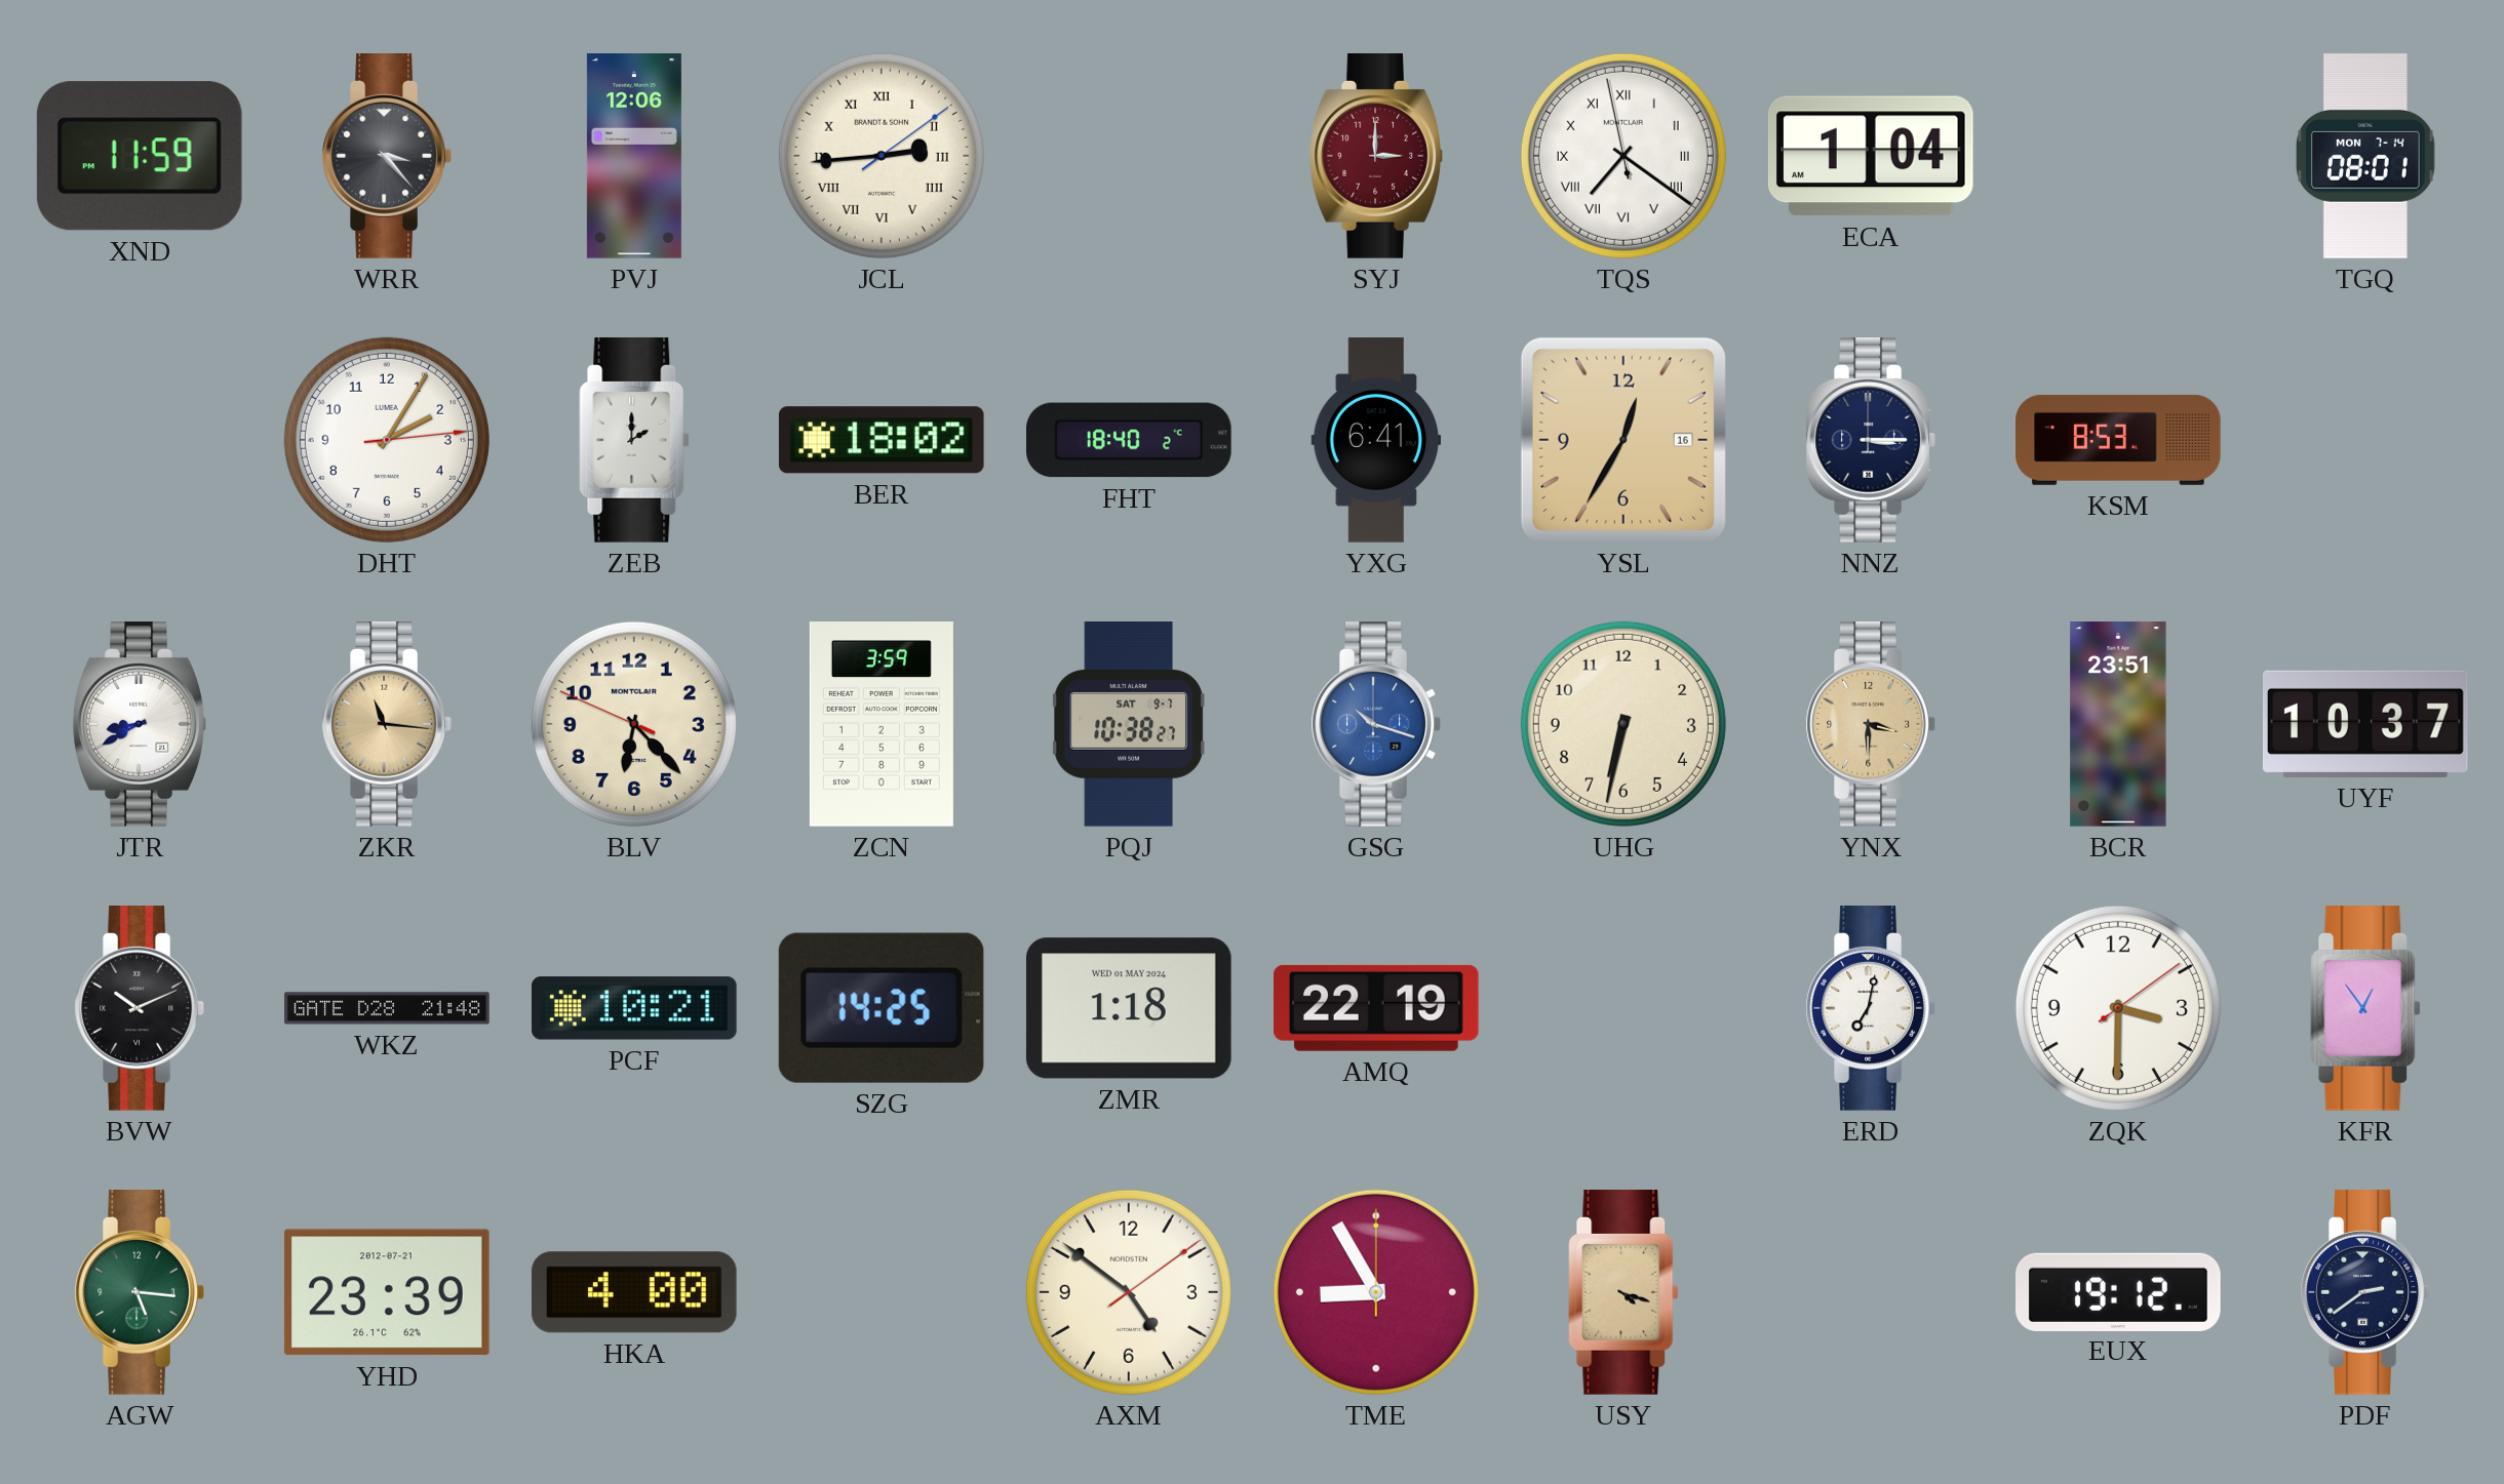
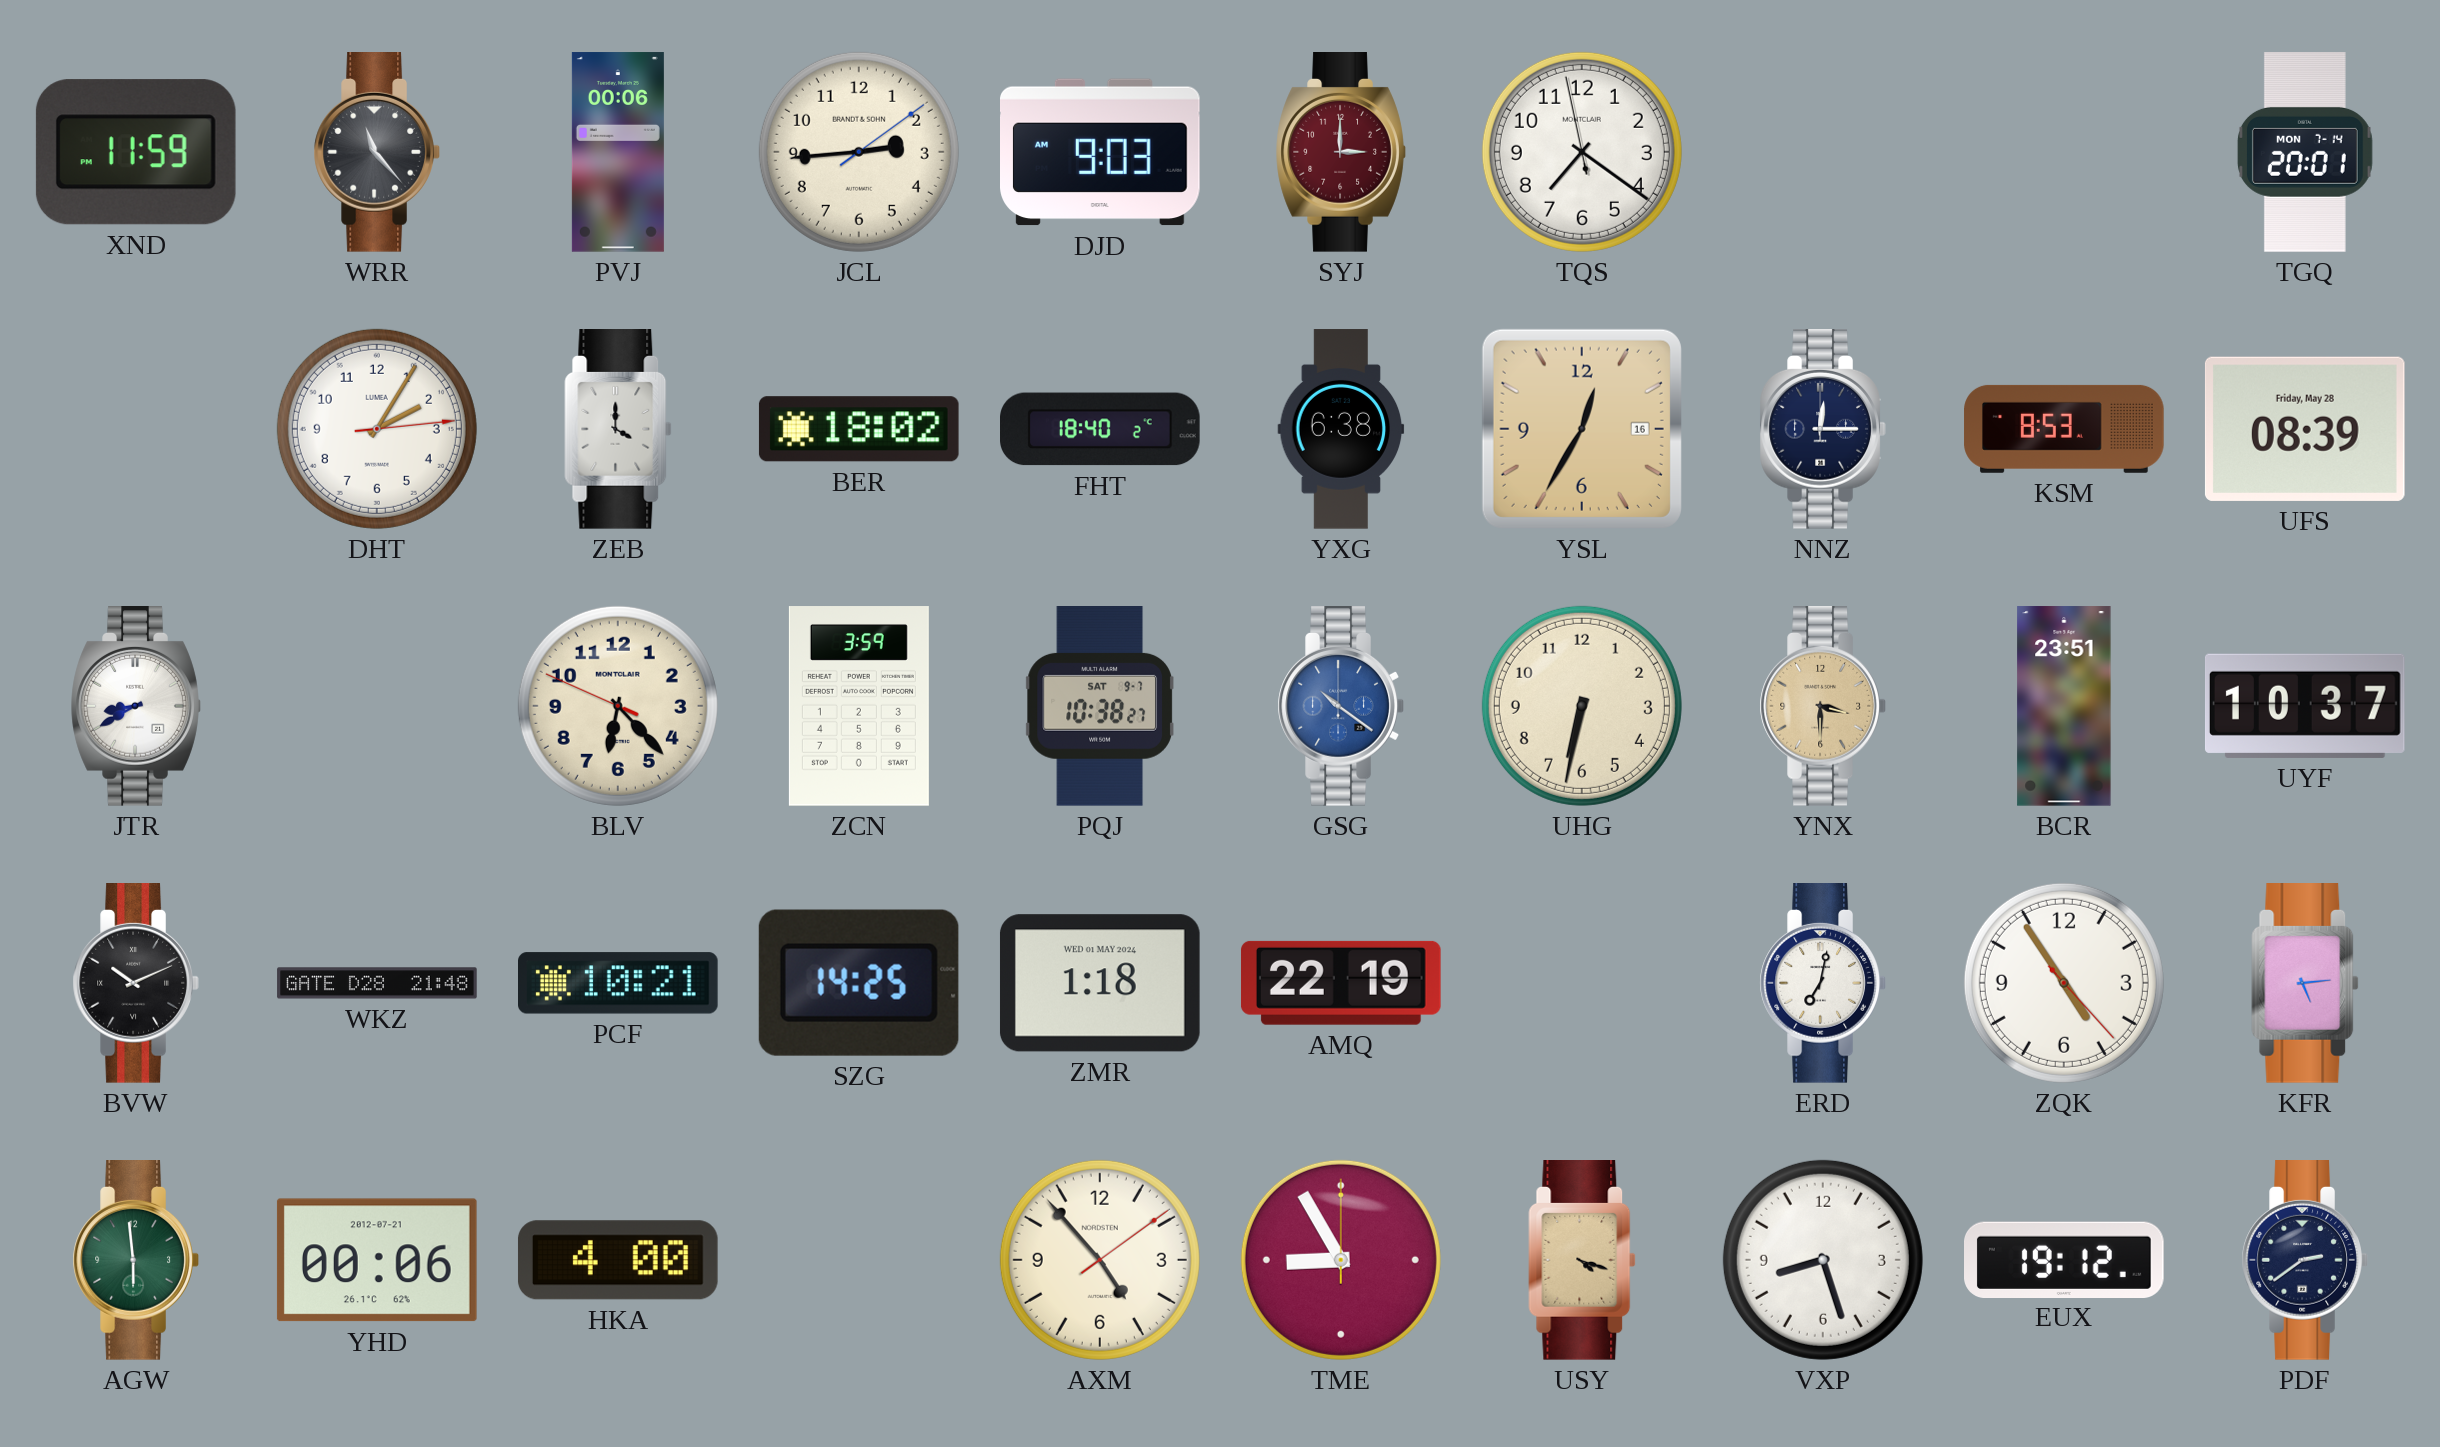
WRR: 3:23 -> 11:23
PVJ: 12:06 -> 00:06
JCL numerals: Roman -> Arabic
DJD: none -> 9:03
TQS numerals: Roman -> Arabic
ECA: 1:04 -> none
TGQ: 08:01 -> 20:01
ZEB: 2:00 -> 4:00
YXG: 6:41 -> 6:38
NNZ: 3:15 -> 12:15
UFS: none -> 08:39
ZKR: 11:16 -> none
GSG: 10:18 -> 10:21
ZQK: 3:30 -> 4:54
KFR: 12:54 -> 5:14
AGW: 5:16 -> 5:59
YHD: 23:39 -> 00:06
AXM: 4:51 -> 4:53
VXP: none -> 8:27
